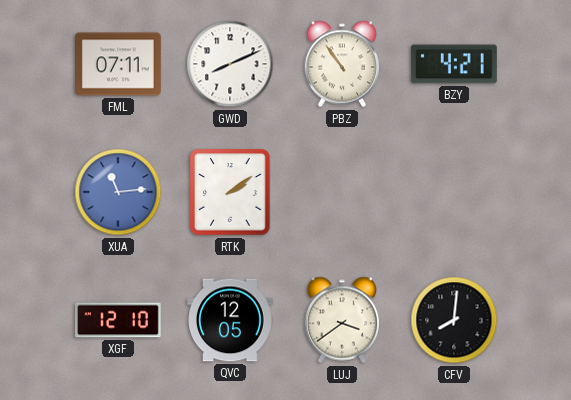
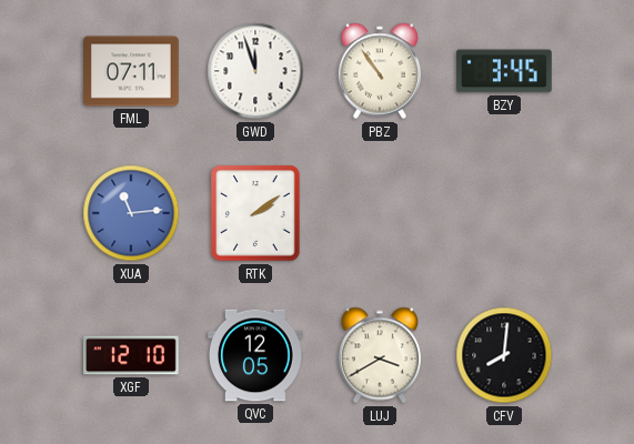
GWD: 8:11 -> 11:57
BZY: 4:21 -> 3:45
LUJ: 3:39 -> 3:40
